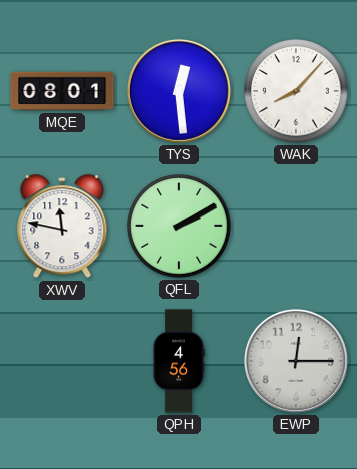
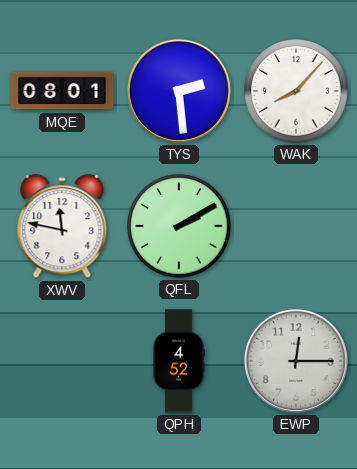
TYS: 12:29 -> 2:29
QPH: 4:56 -> 4:52
